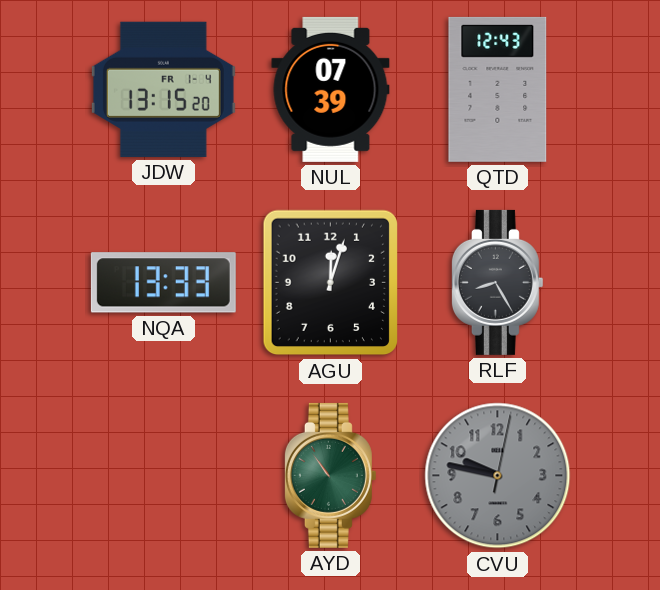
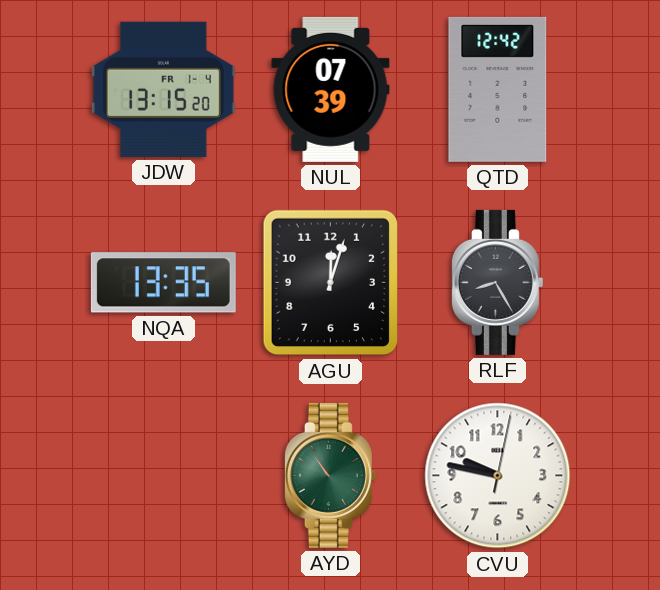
QTD: 12:43 -> 12:42
NQA: 13:33 -> 13:35
CVU dial: grey -> white
